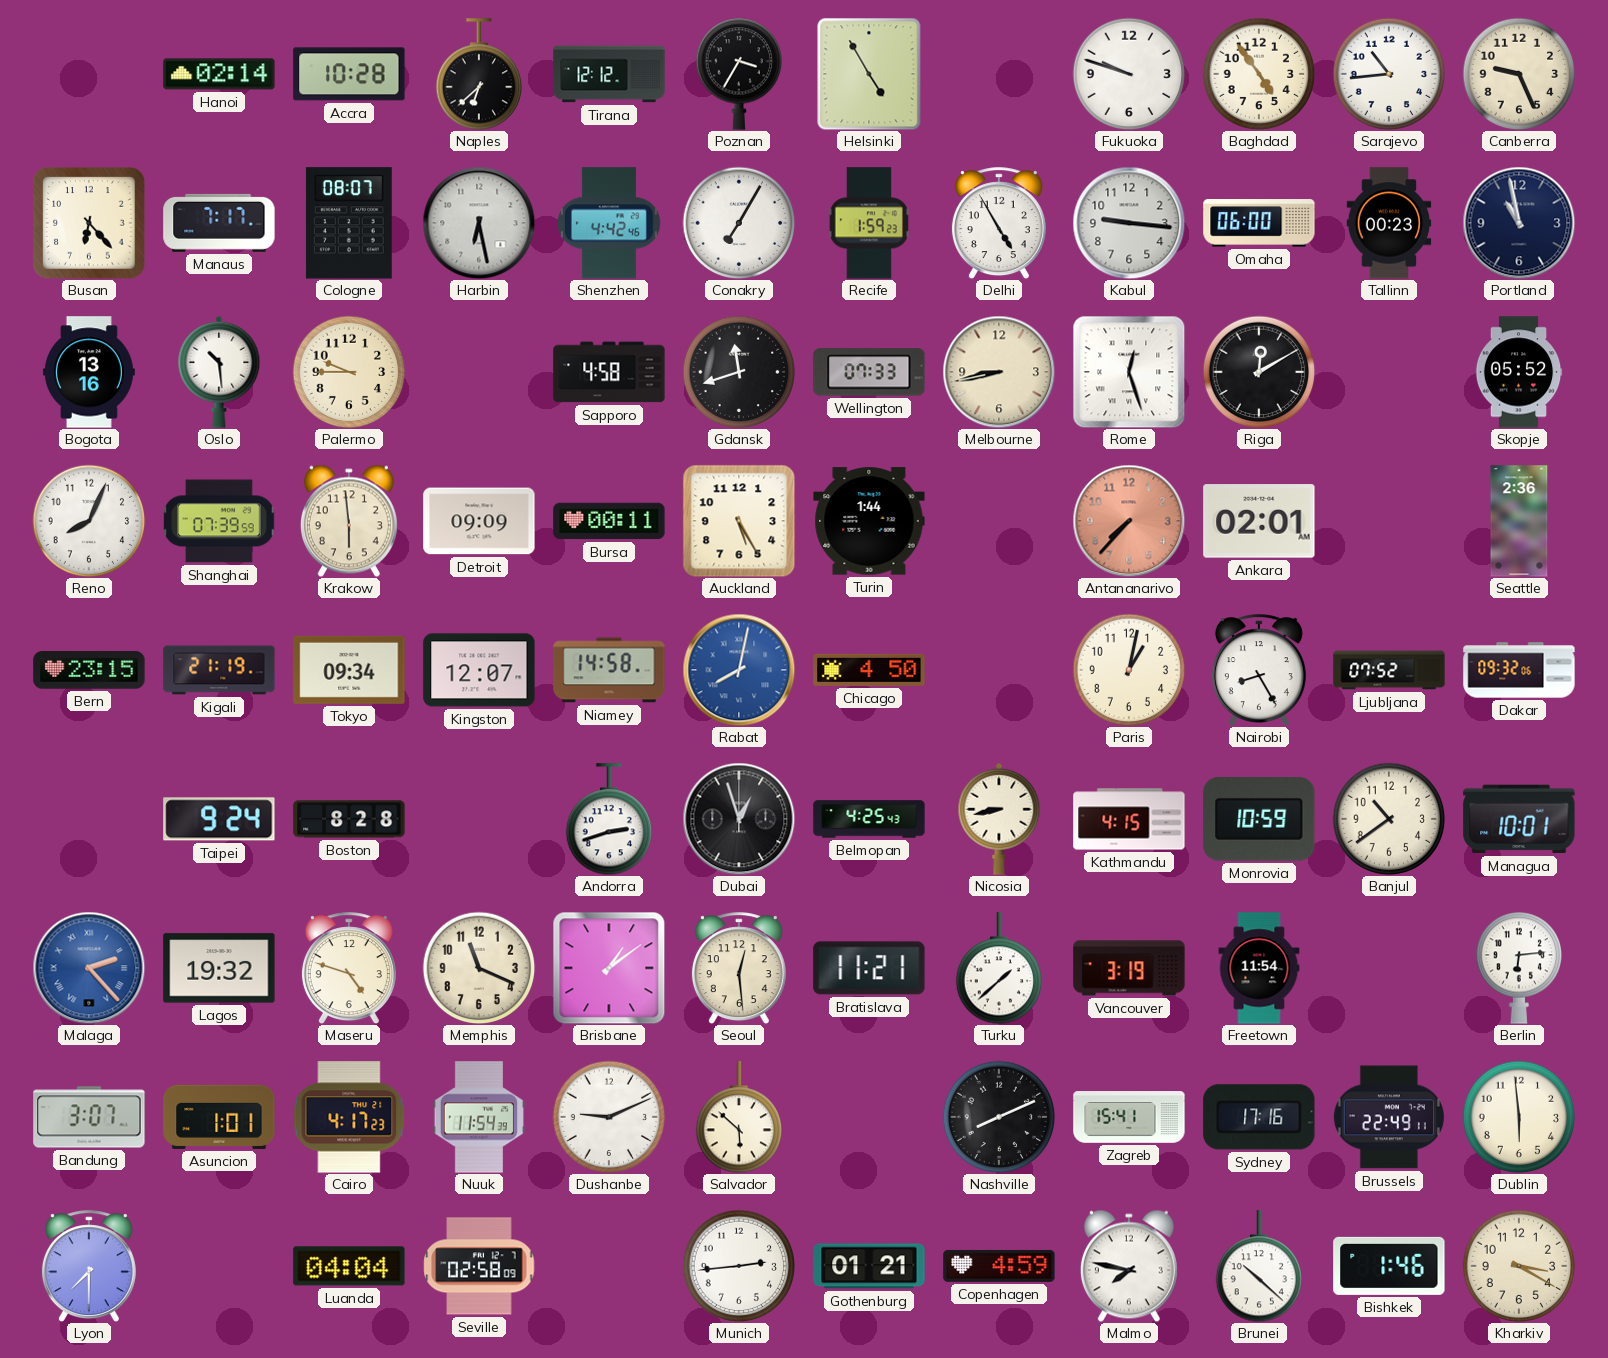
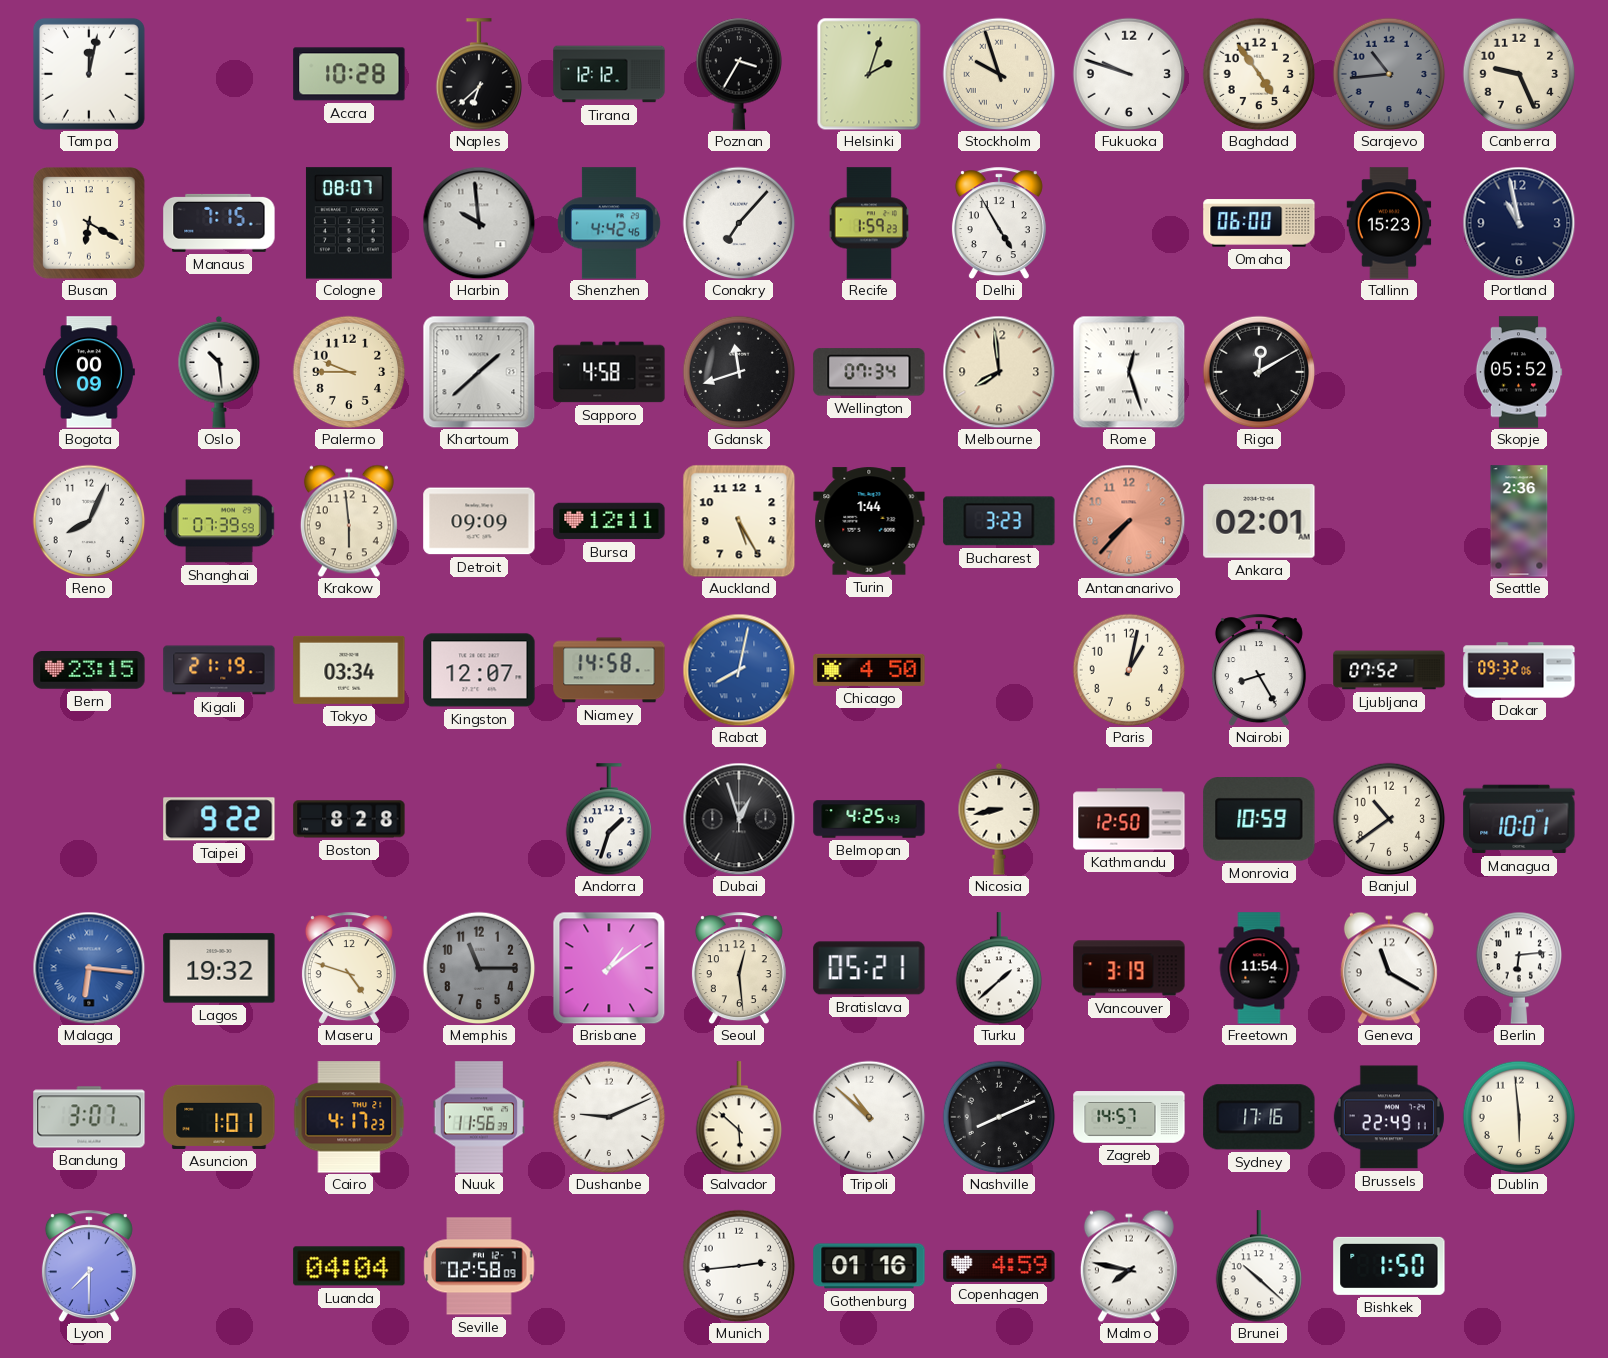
Tampa: none -> 12:02
Hanoi: 02:14 -> none
Helsinki: 4:55 -> 2:03
Stockholm: none -> 9:57
Sarajevo dial: white -> grey
Busan: 6:23 -> 6:20
Manaus: 7:17 -> 7:15
Harbin: 6:28 -> 9:59
Conakry: 7:05 -> 7:07
Kabul: 9:16 -> none
Tallinn: 00:23 -> 15:23
Bogota: 13:16 -> 00:09
Khartoum: none -> 1:38
Wellington: 07:33 -> 07:34
Melbourne: 8:43 -> 7:59
Bursa: 00:11 -> 12:11
Bucharest: none -> 3:23
Tokyo: 09:34 -> 03:34
Taipei: 9:24 -> 9:22
Andorra: 2:42 -> 1:33
Kathmandu: 4:15 -> 12:50
Malaga: 2:23 -> 6:16
Memphis: 11:19 -> 11:15
Memphis dial: cream -> grey
Bratislava: 11:21 -> 05:21
Geneva: none -> 11:20
Nuuk: 11:54 -> 11:56
Tripoli: none -> 10:52
Zagreb: 15:41 -> 14:57
Gothenburg: 01:21 -> 01:16
Bishkek: 1:46 -> 1:50
Kharkiv: 3:20 -> none
